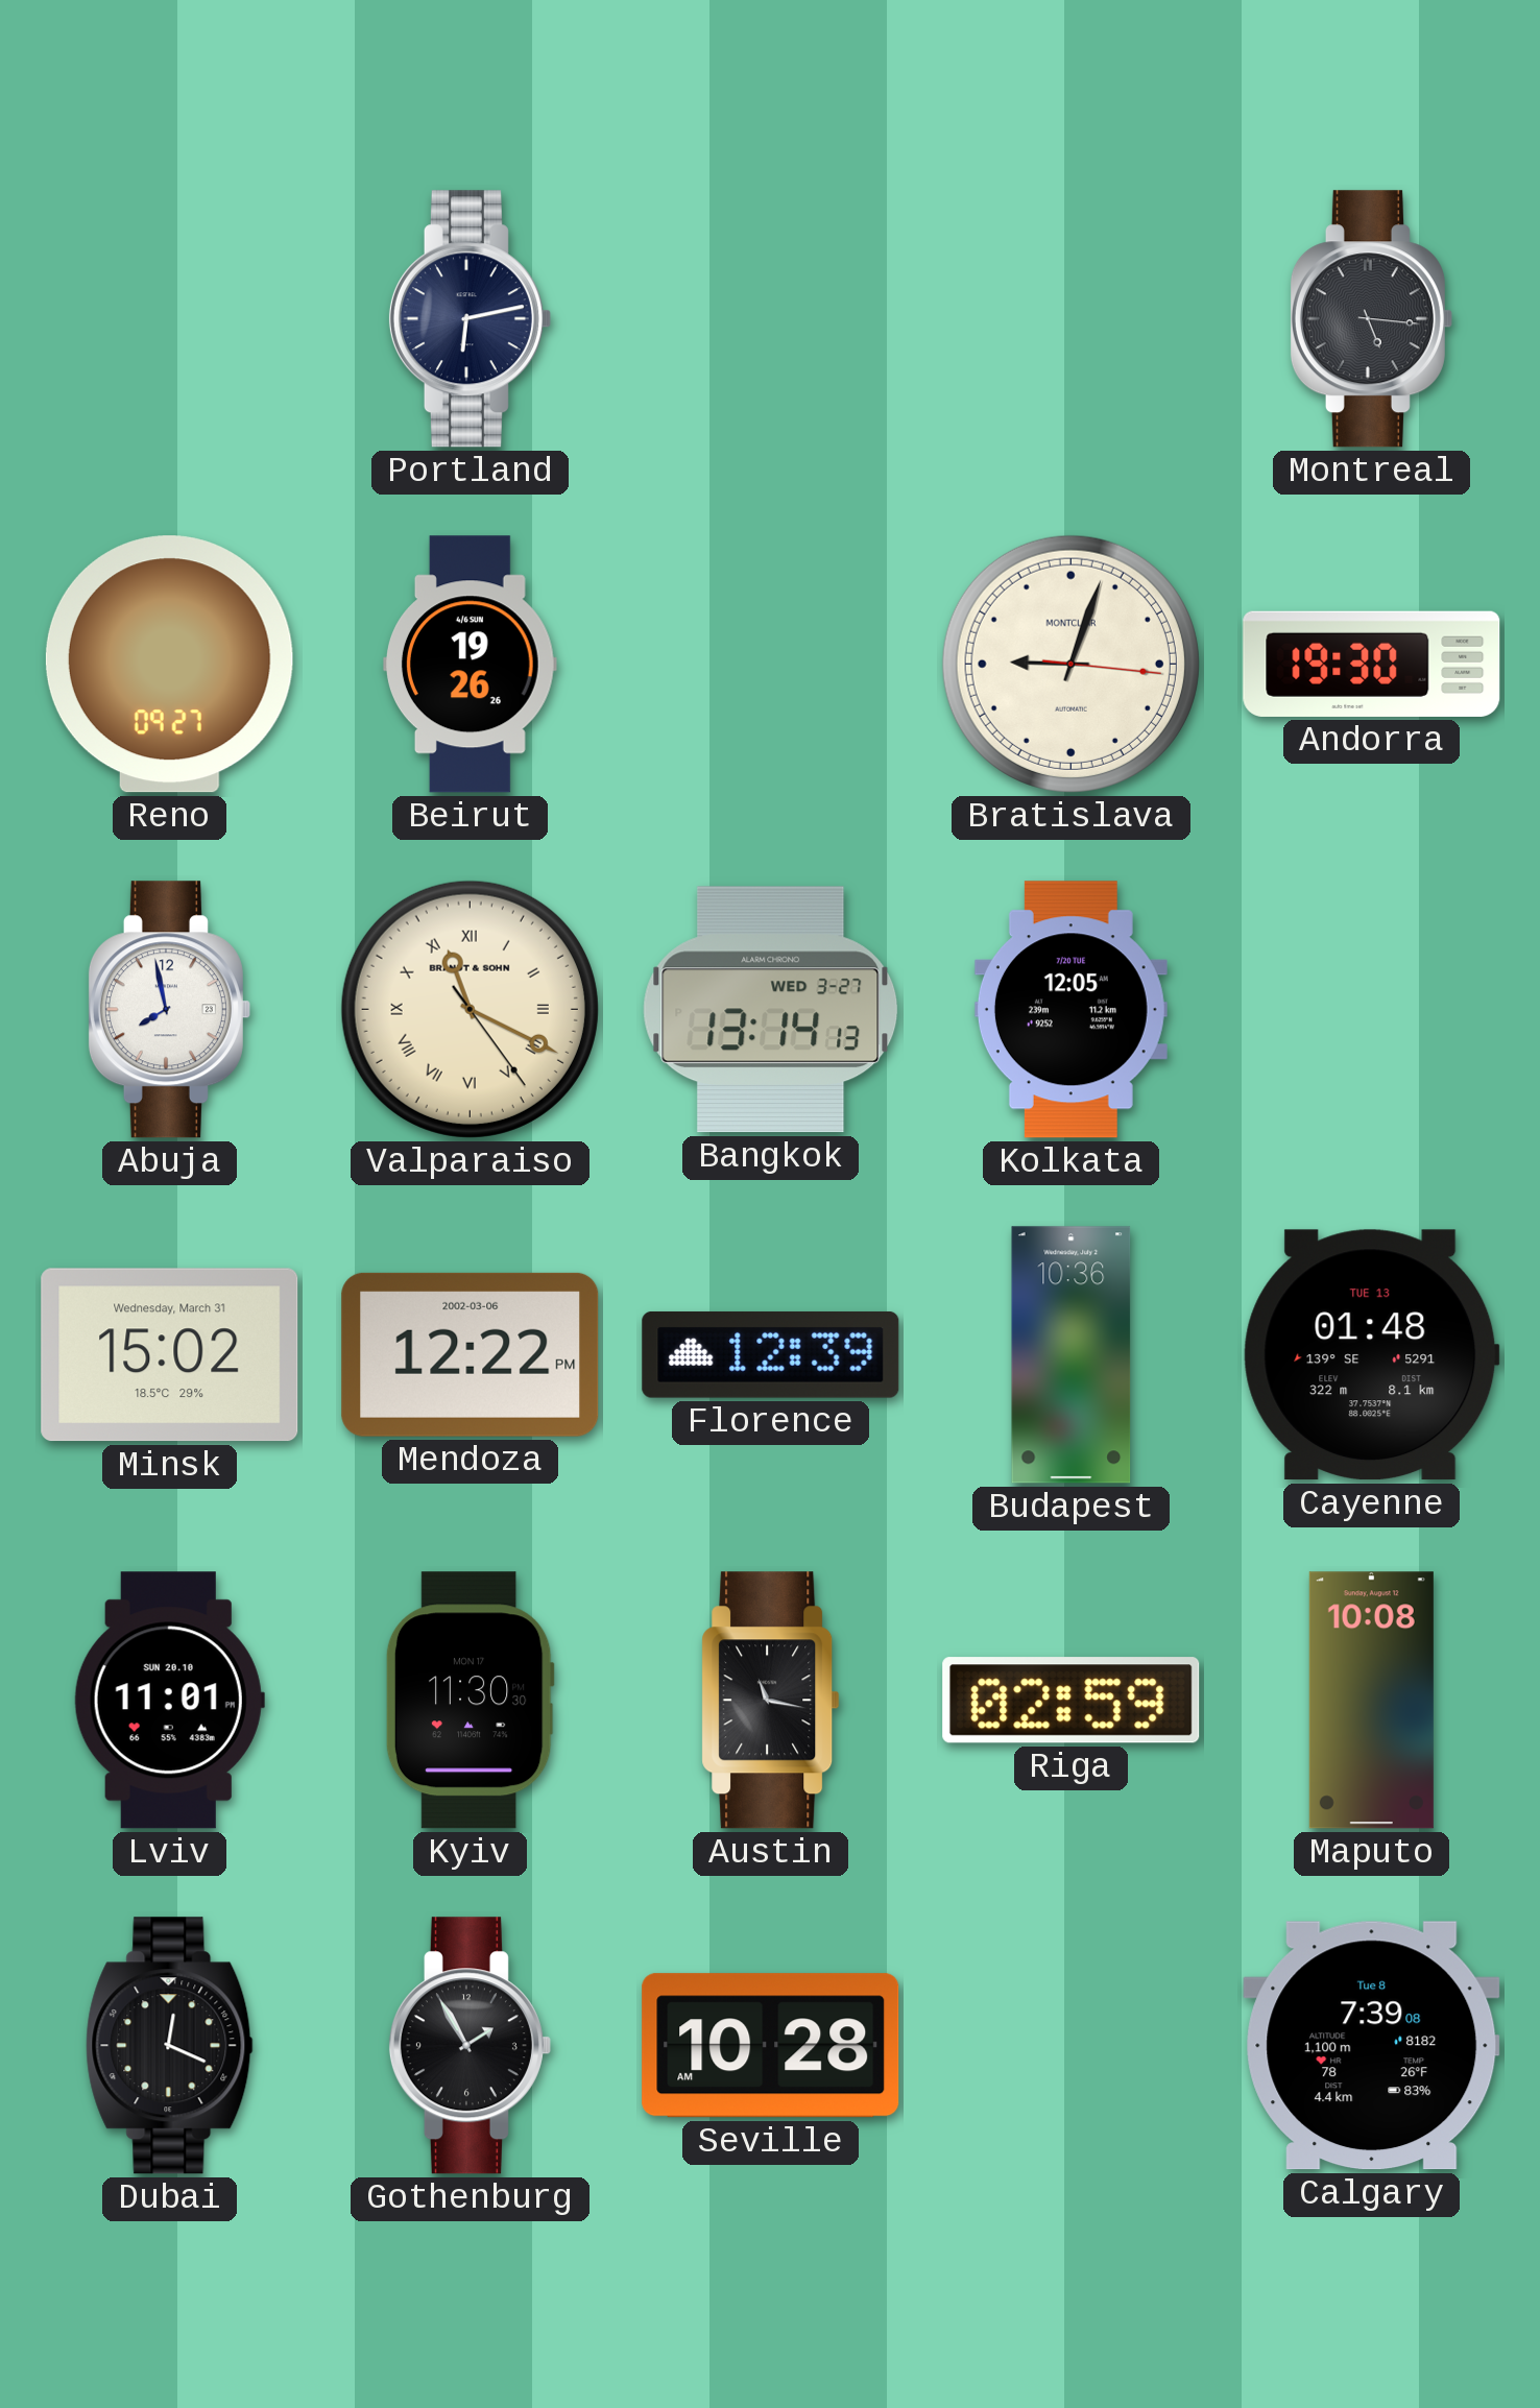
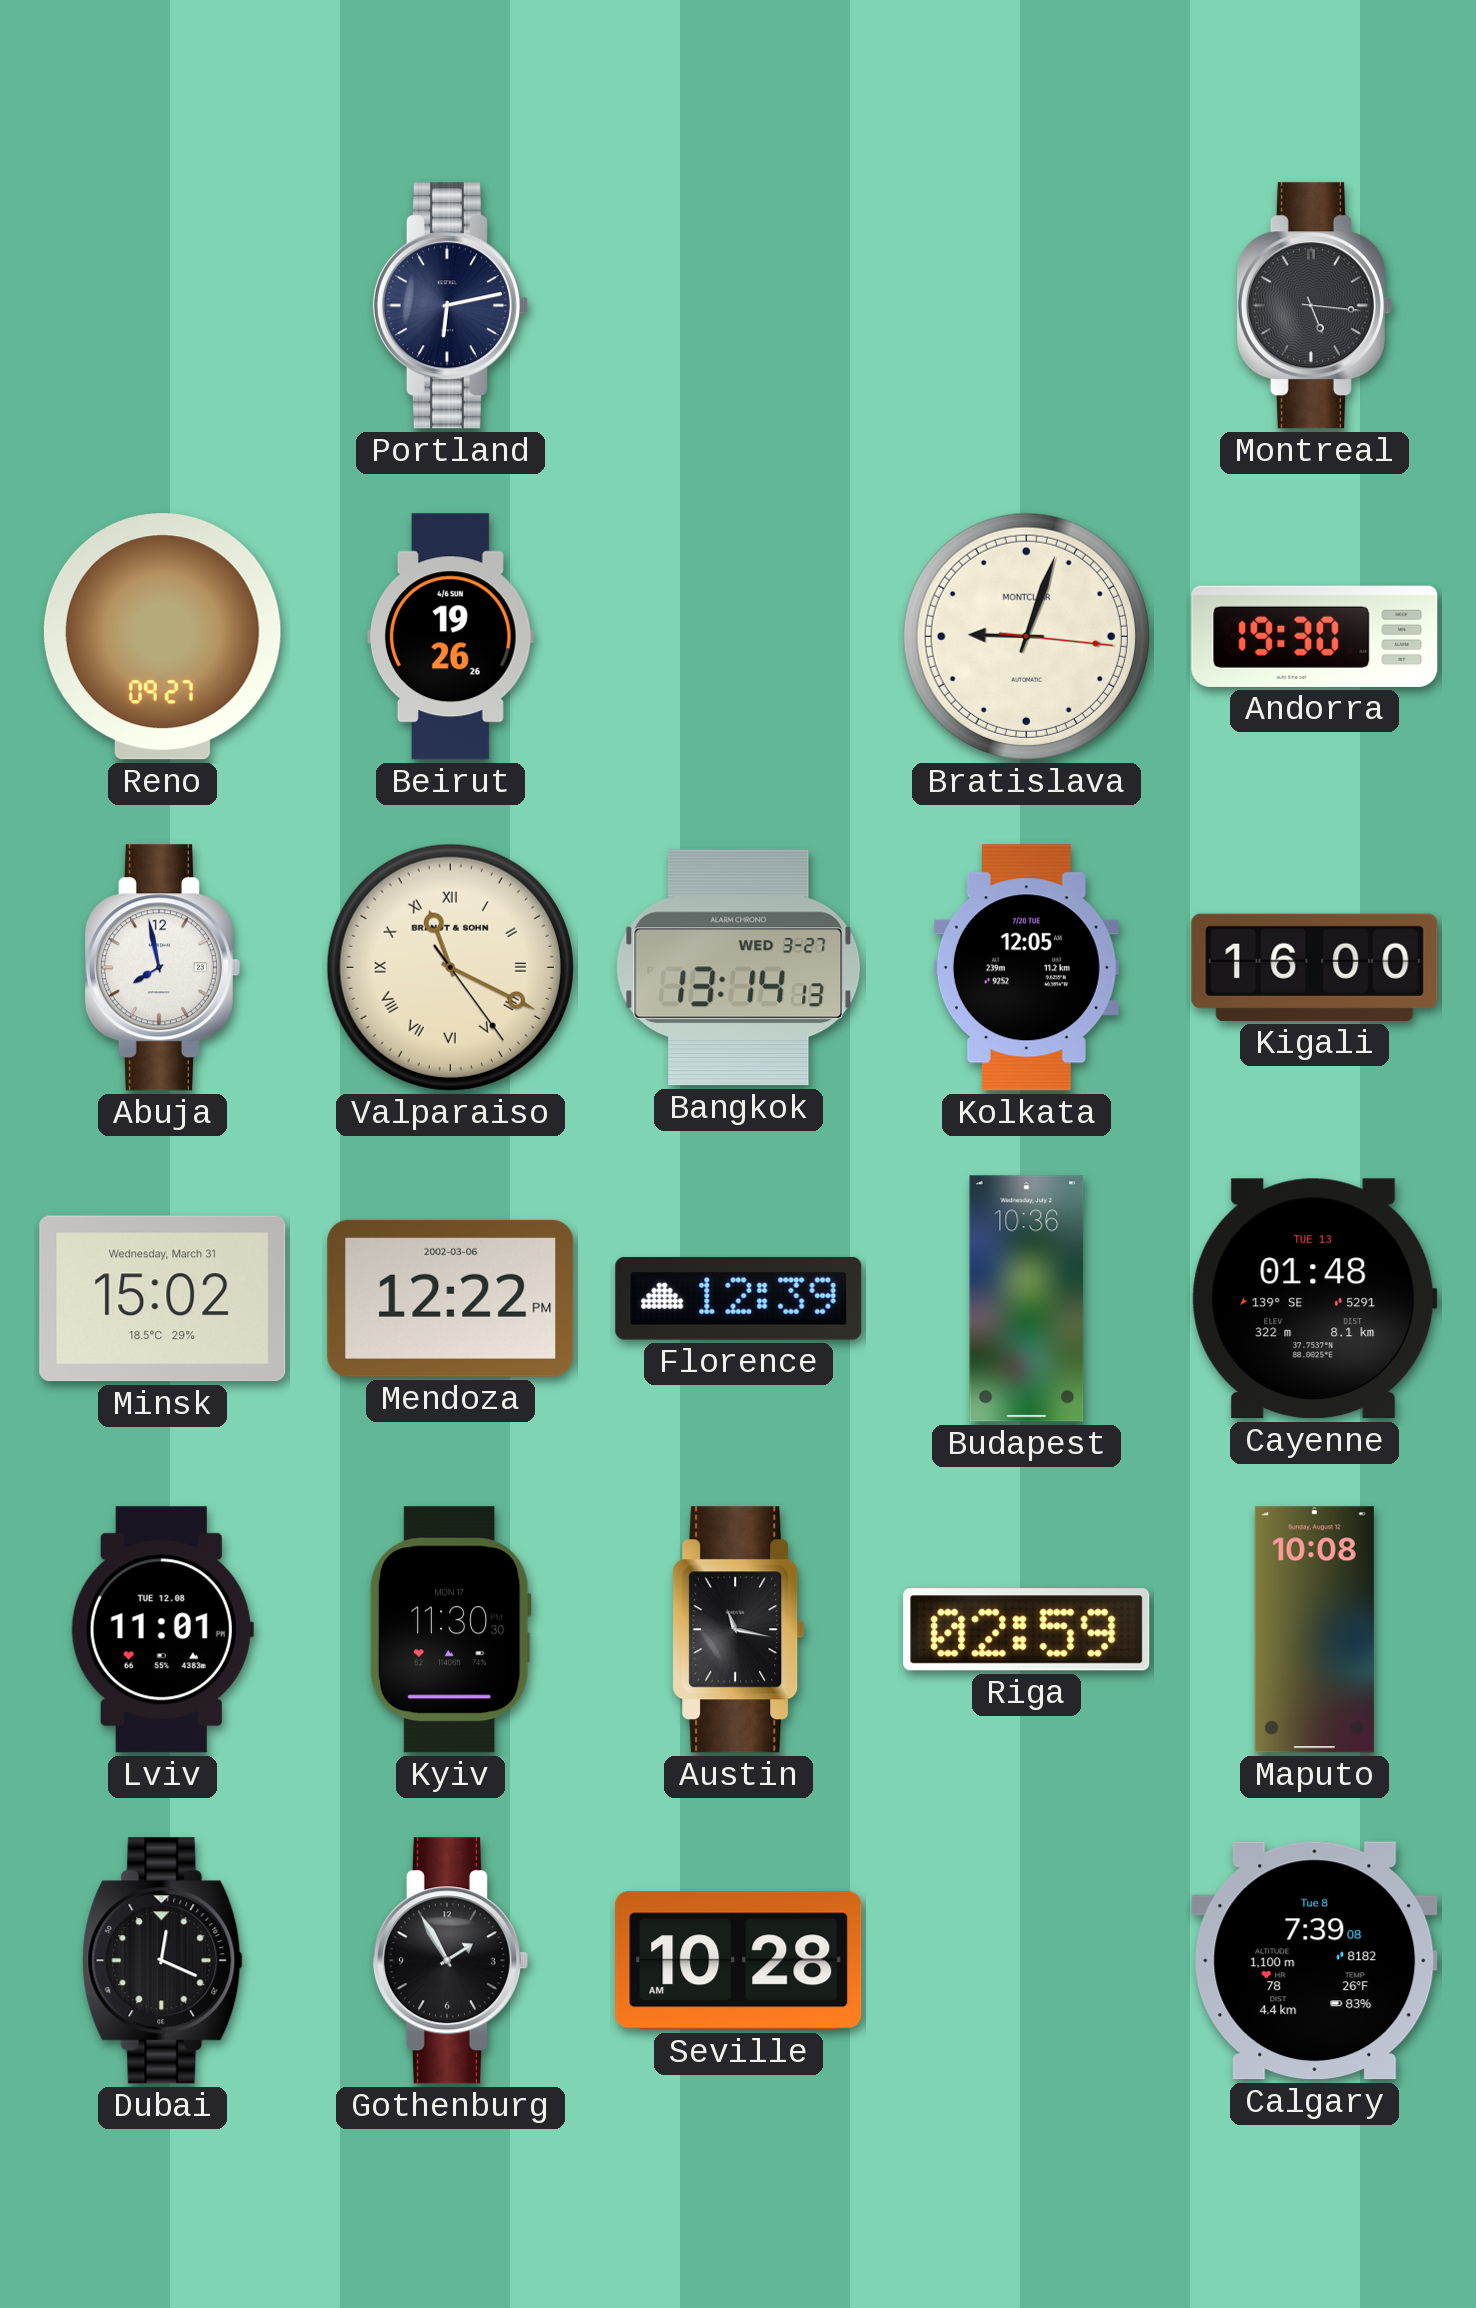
Kigali: none -> 16:00
Lviv date: SUN 20.10 -> TUE 12.08
